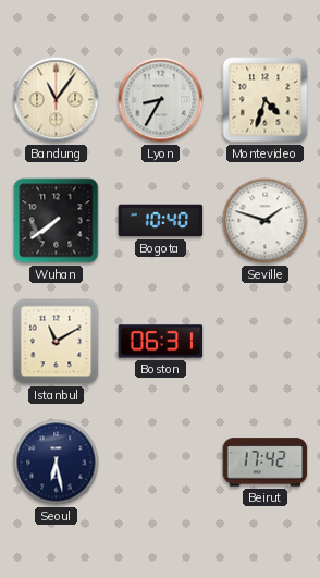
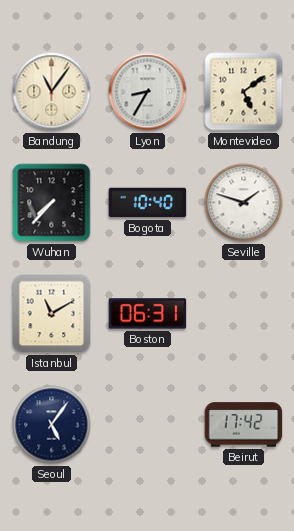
Montevideo: 4:33 -> 5:09
Wuhan: 7:39 -> 7:37
Seoul: 6:28 -> 5:06
